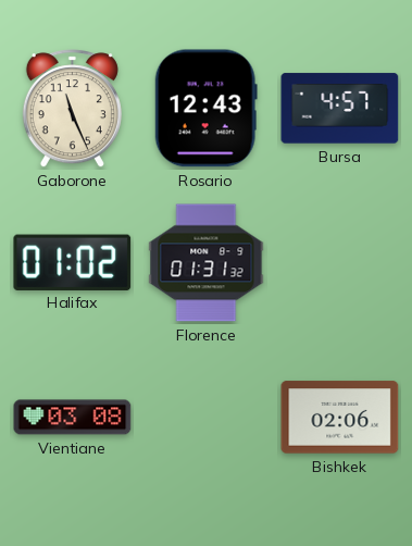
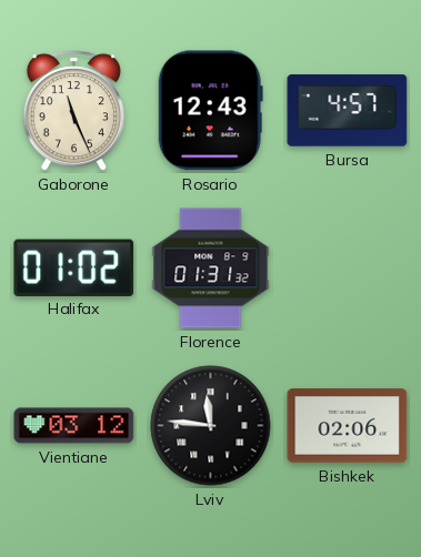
Vientiane: 03:08 -> 03:12
Lviv: none -> 11:46
